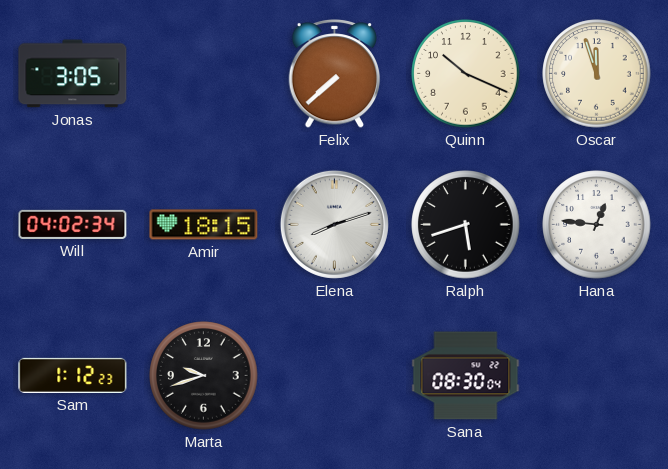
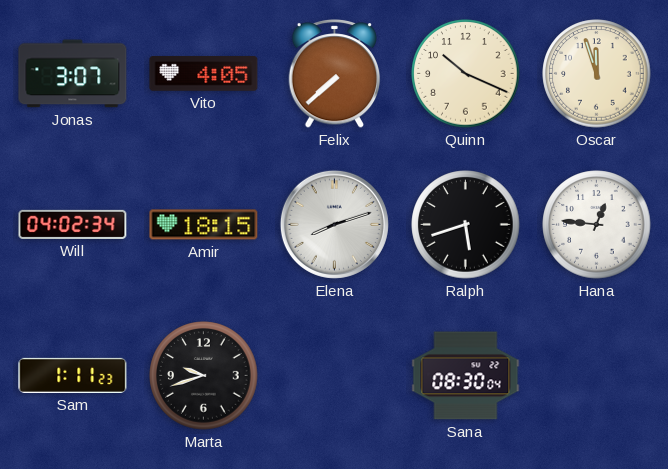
Jonas: 3:05 -> 3:07
Vito: none -> 4:05
Sam: 1:12 -> 1:11
